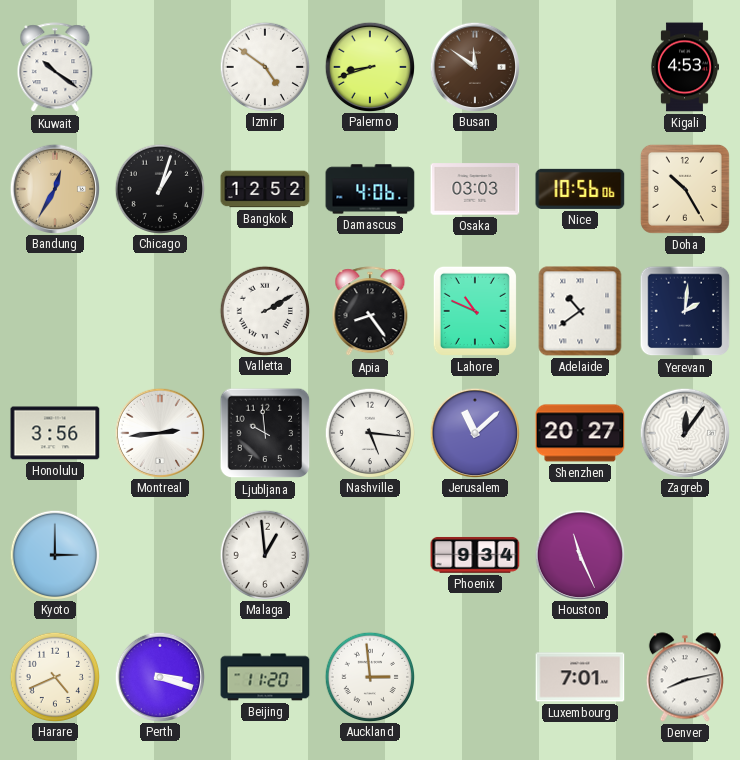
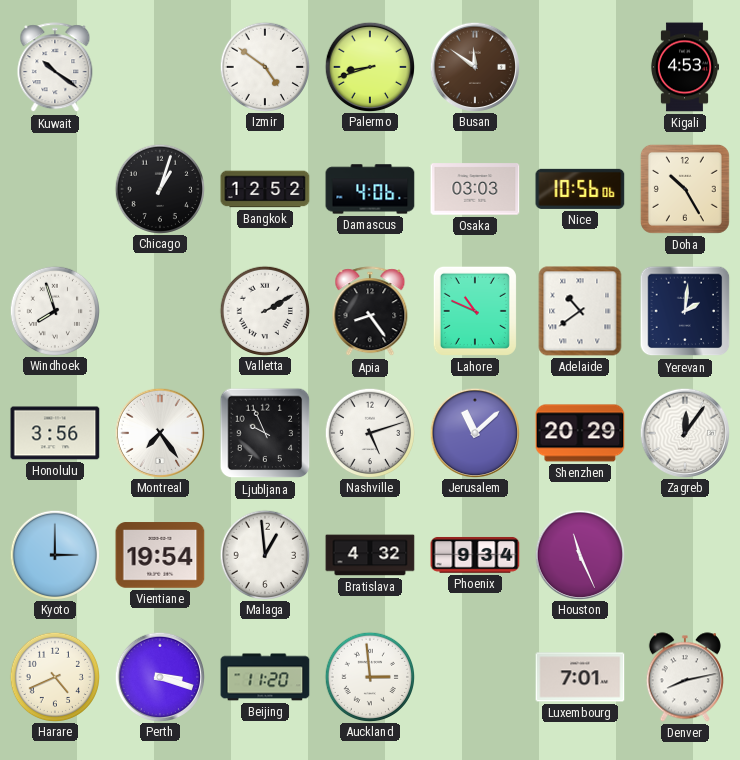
Bandung: 12:35 -> none
Windhoek: none -> 7:57
Montreal: 2:44 -> 7:24
Ljubljana: 9:59 -> 9:56
Nashville: 5:16 -> 5:12
Shenzhen: 20:27 -> 20:29
Vientiane: none -> 19:54
Bratislava: none -> 4:32
